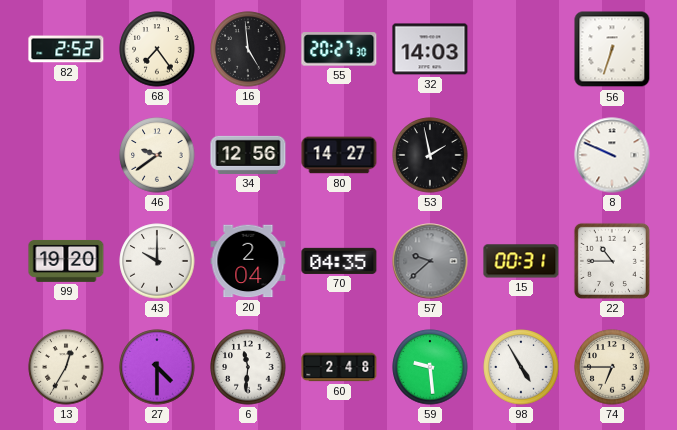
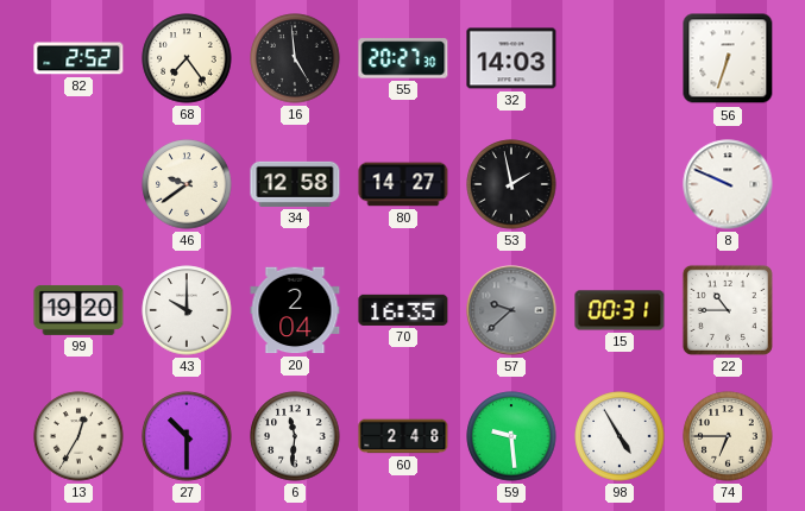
34: 12:56 -> 12:58
70: 04:35 -> 16:35
27: 4:30 -> 10:30
